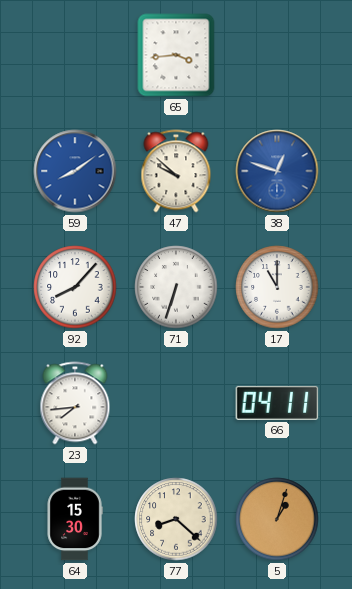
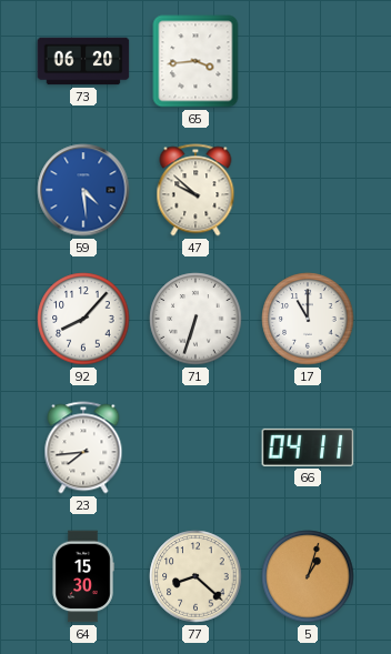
73: none -> 06:20
59: 8:09 -> 4:29
38: 12:48 -> none
